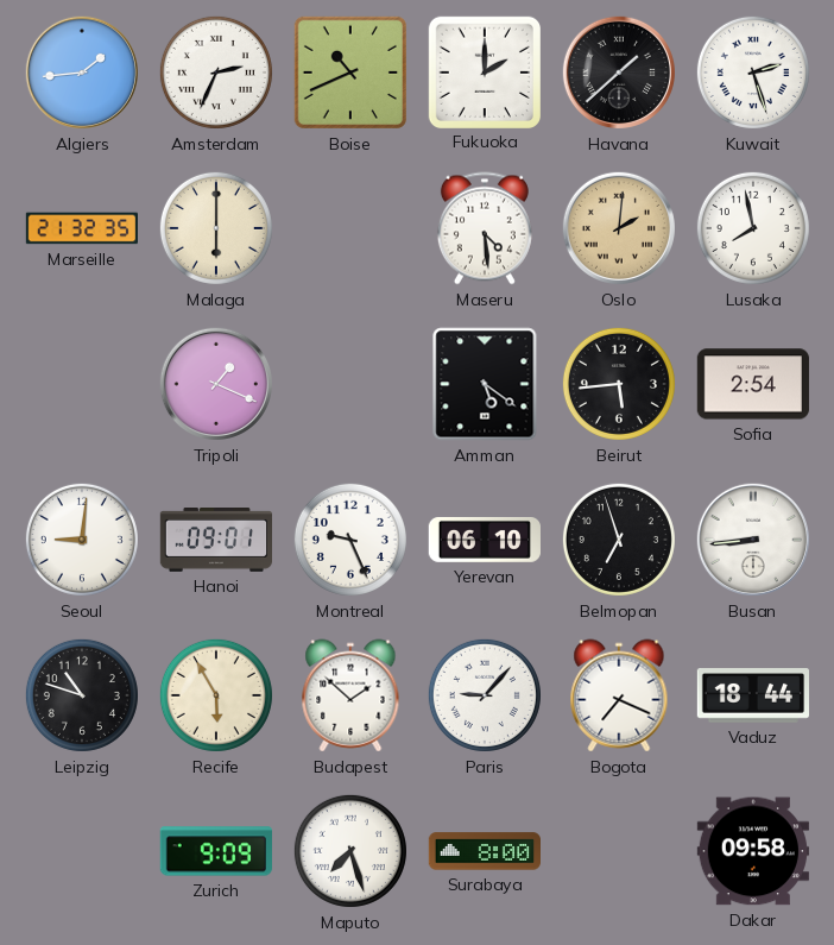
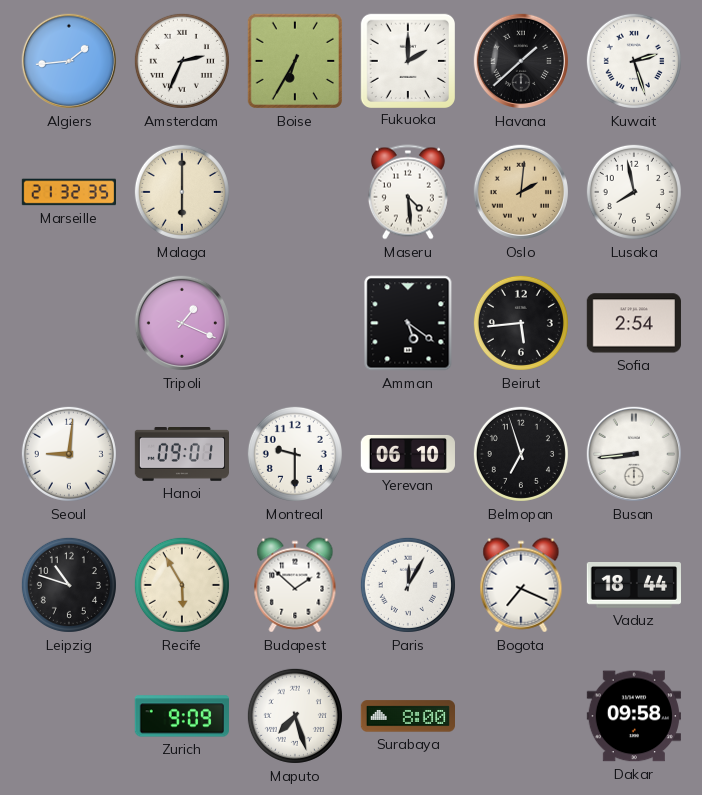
Boise: 10:41 -> 6:35
Montreal: 9:26 -> 9:30
Paris: 9:07 -> 12:05
